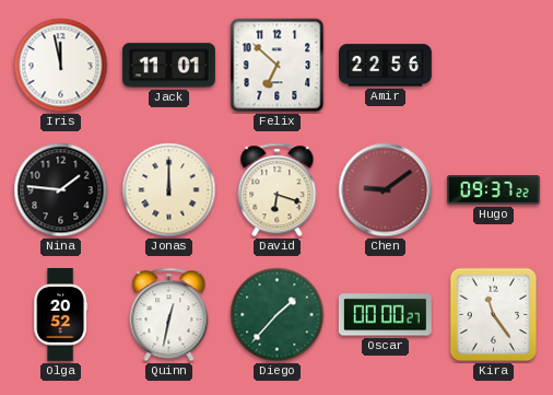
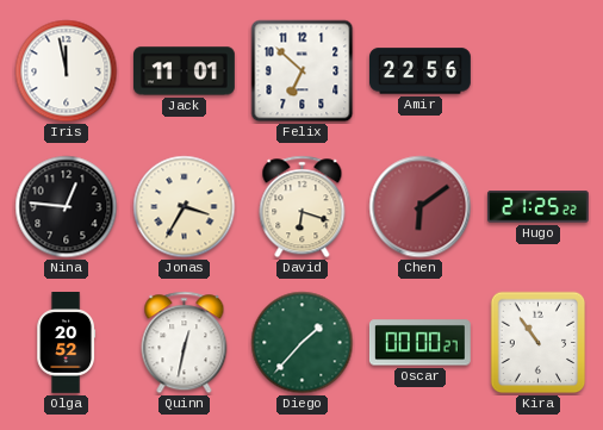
Nina: 1:46 -> 12:46
Jonas: 12:00 -> 3:35
Chen: 9:09 -> 6:09
Hugo: 09:37 -> 21:25
Kira: 11:24 -> 10:54
